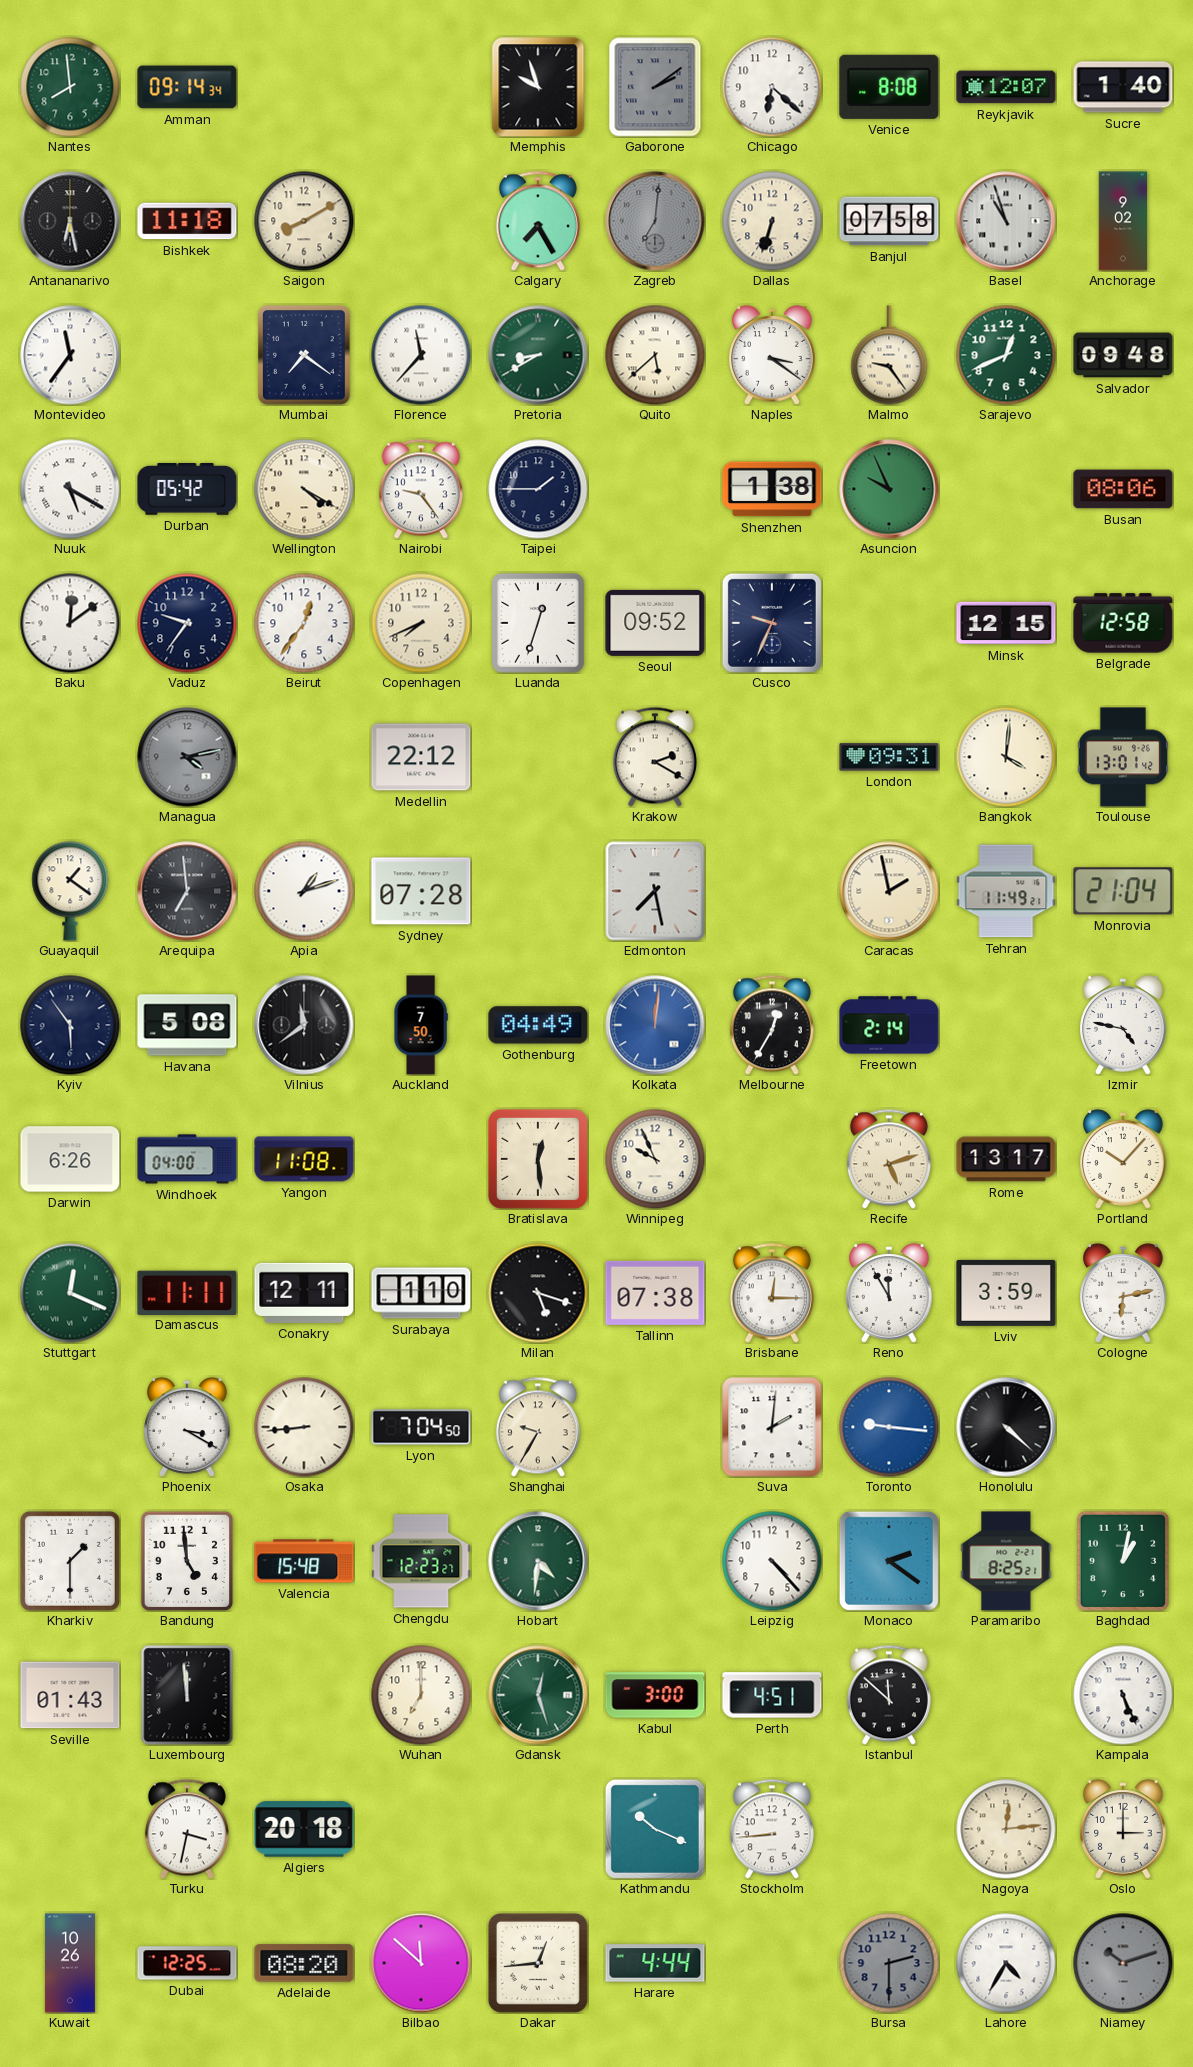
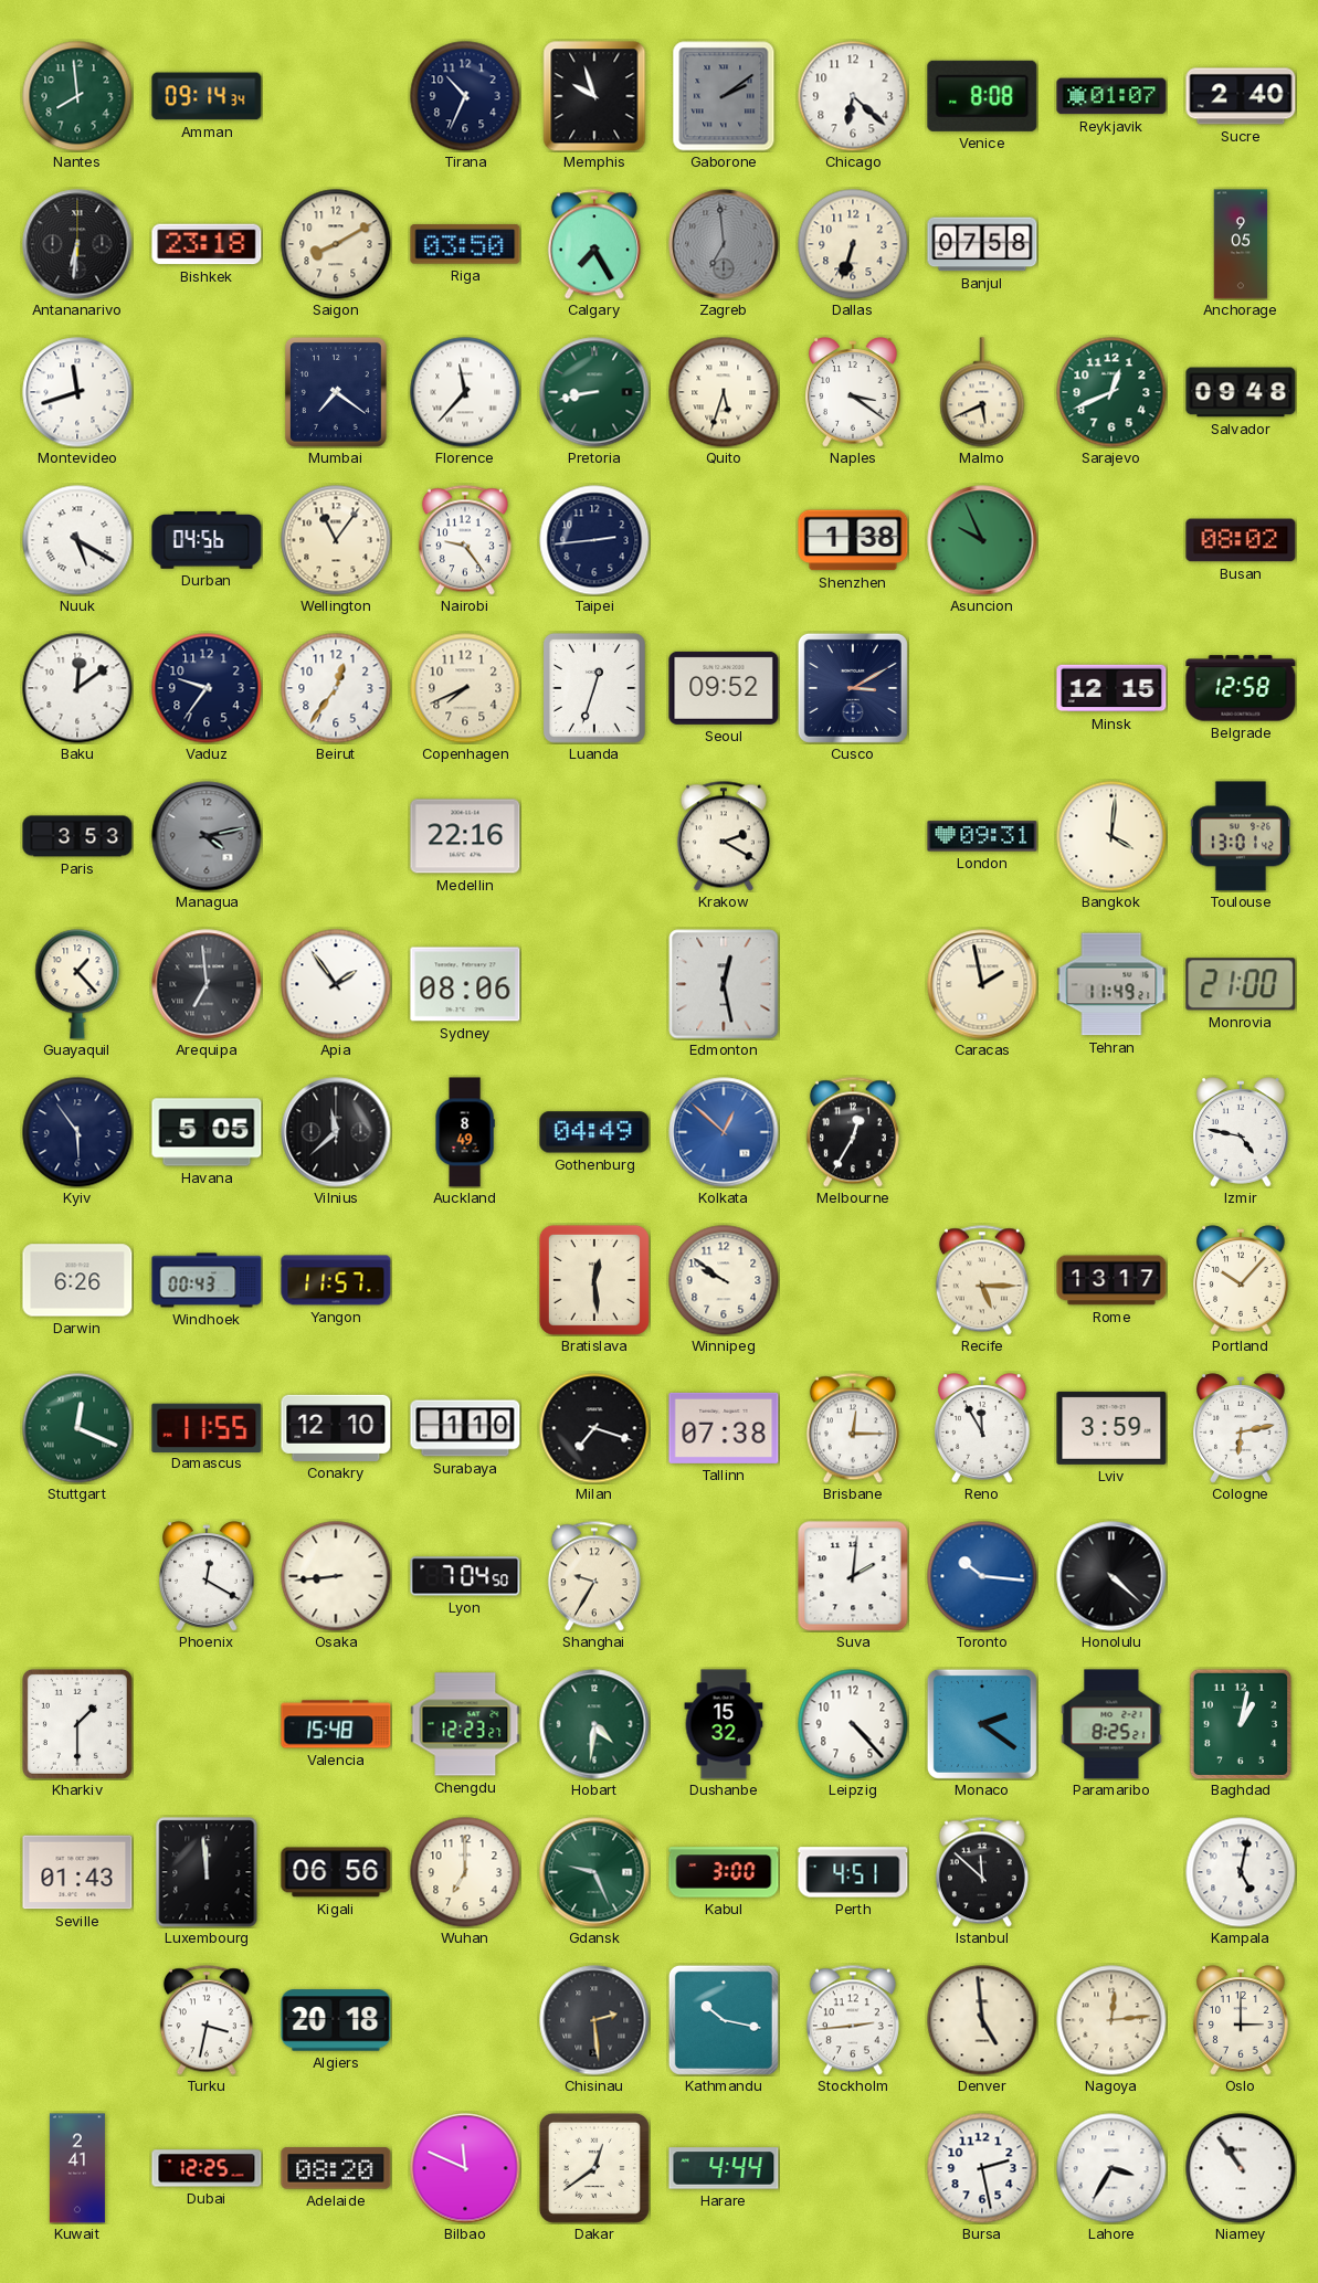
Tirana: none -> 10:34
Reykjavik: 12:07 -> 01:07
Sucre: 1:40 -> 2:40
Antananarivo: 6:28 -> 6:31
Bishkek: 11:18 -> 23:18
Riga: none -> 03:50
Zagreb: 7:01 -> 6:59
Basel: 10:57 -> none
Anchorage: 9:02 -> 9:05
Montevideo: 11:36 -> 11:42
Pretoria: 8:40 -> 8:43
Quito: 5:38 -> 5:33
Malmo: 9:24 -> 5:41
Durban: 05:42 -> 04:56
Wellington: 4:20 -> 11:06
Taipei: 1:45 -> 2:44
Busan: 08:06 -> 08:02
Cusco: 9:34 -> 3:10
Paris: none -> 3:53
Medellin: 22:12 -> 22:16
Guayaquil: 1:21 -> 1:23
Apia: 1:12 -> 1:54
Sydney: 07:28 -> 08:06
Edmonton: 7:28 -> 12:28
Monrovia: 21:04 -> 21:00
Havana: 5:08 -> 5:05
Vilnius: 11:39 -> 11:38
Auckland: 7:50 -> 8:49
Kolkata: 12:01 -> 12:52
Freetown: 2:14 -> none
Windhoek: 04:00 -> 00:43
Yangon: 11:08 -> 11:57
Winnipeg: 9:56 -> 9:51
Recife: 5:12 -> 5:15
Damascus: 11:11 -> 11:55
Conakry: 12:11 -> 12:10
Milan: 5:18 -> 7:18
Phoenix: 3:20 -> 12:20
Toronto: 9:16 -> 10:16
Bandung: 4:59 -> none
Dushanbe: none -> 15:32
Kigali: none -> 06:56
Gdansk: 12:27 -> 9:26
Kampala: 5:26 -> 5:02
Chisinau: none -> 2:29
Kathmandu: 10:19 -> 10:17
Stockholm: 8:44 -> 2:44
Denver: none -> 4:59
Kuwait: 10:26 -> 2:41
Bilbao: 11:52 -> 11:49
Dakar: 12:44 -> 12:39
Bursa: 2:30 -> 2:28
Bursa dial: grey -> white
Lahore: 4:35 -> 3:35
Niamey: 10:12 -> 10:54
Niamey dial: grey -> white
